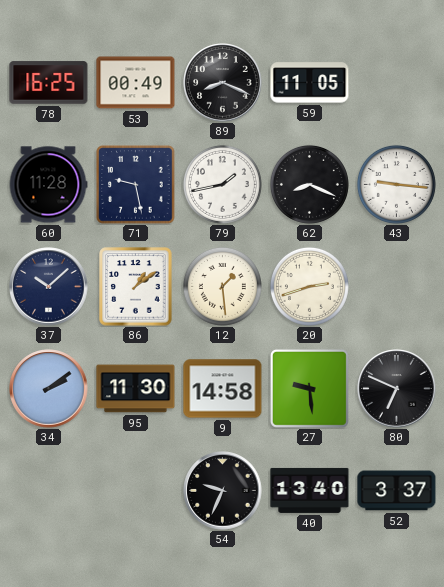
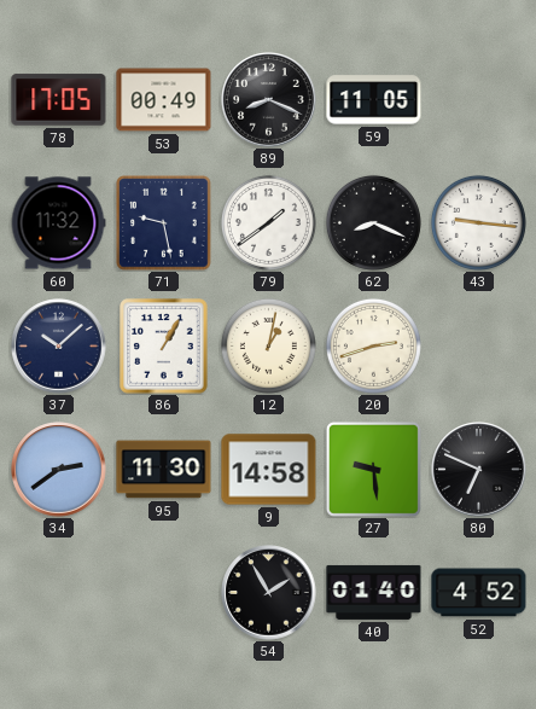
78: 16:25 -> 17:05
60: 11:28 -> 11:32
79: 1:43 -> 1:39
86: 1:09 -> 1:05
12: 1:29 -> 1:02
34: 2:09 -> 2:39
54: 9:34 -> 1:55
40: 13:40 -> 01:40
52: 3:37 -> 4:52
